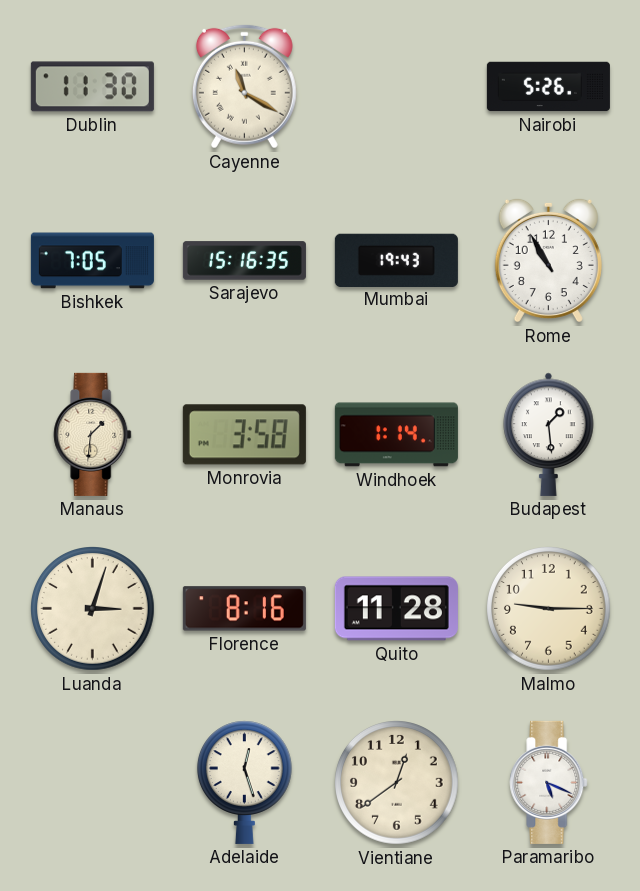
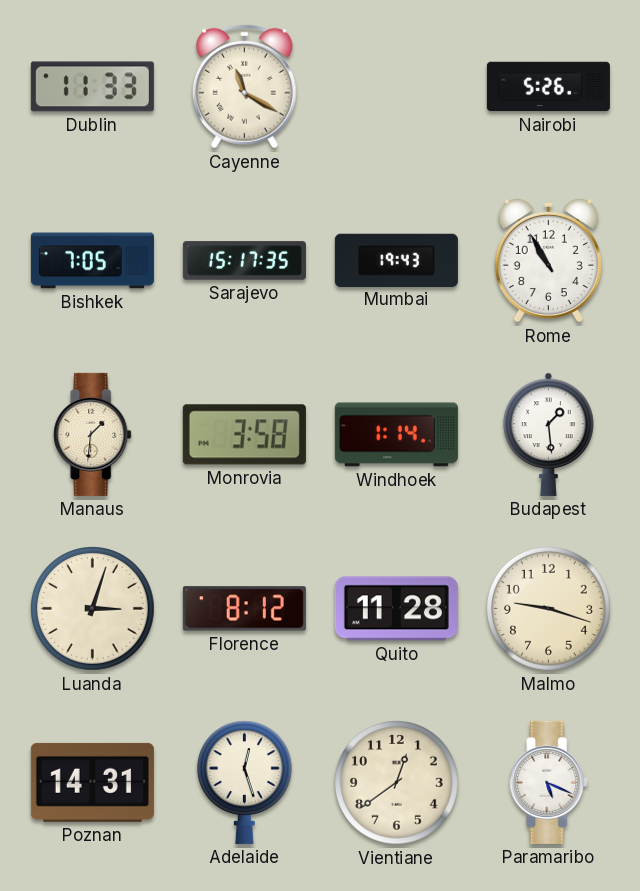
Dublin: 11:30 -> 11:33
Sarajevo: 15:16 -> 15:17
Florence: 8:16 -> 8:12
Malmo: 9:15 -> 9:18
Poznan: none -> 14:31
